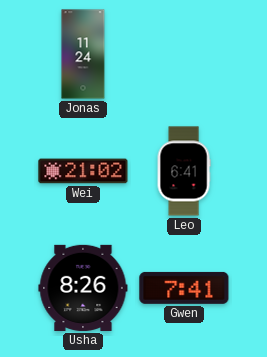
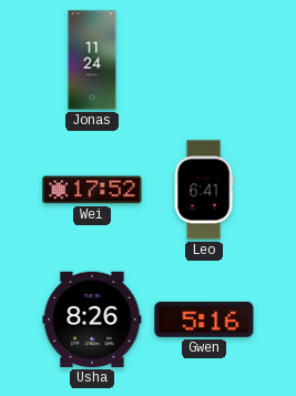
Wei: 21:02 -> 17:52
Gwen: 7:41 -> 5:16
